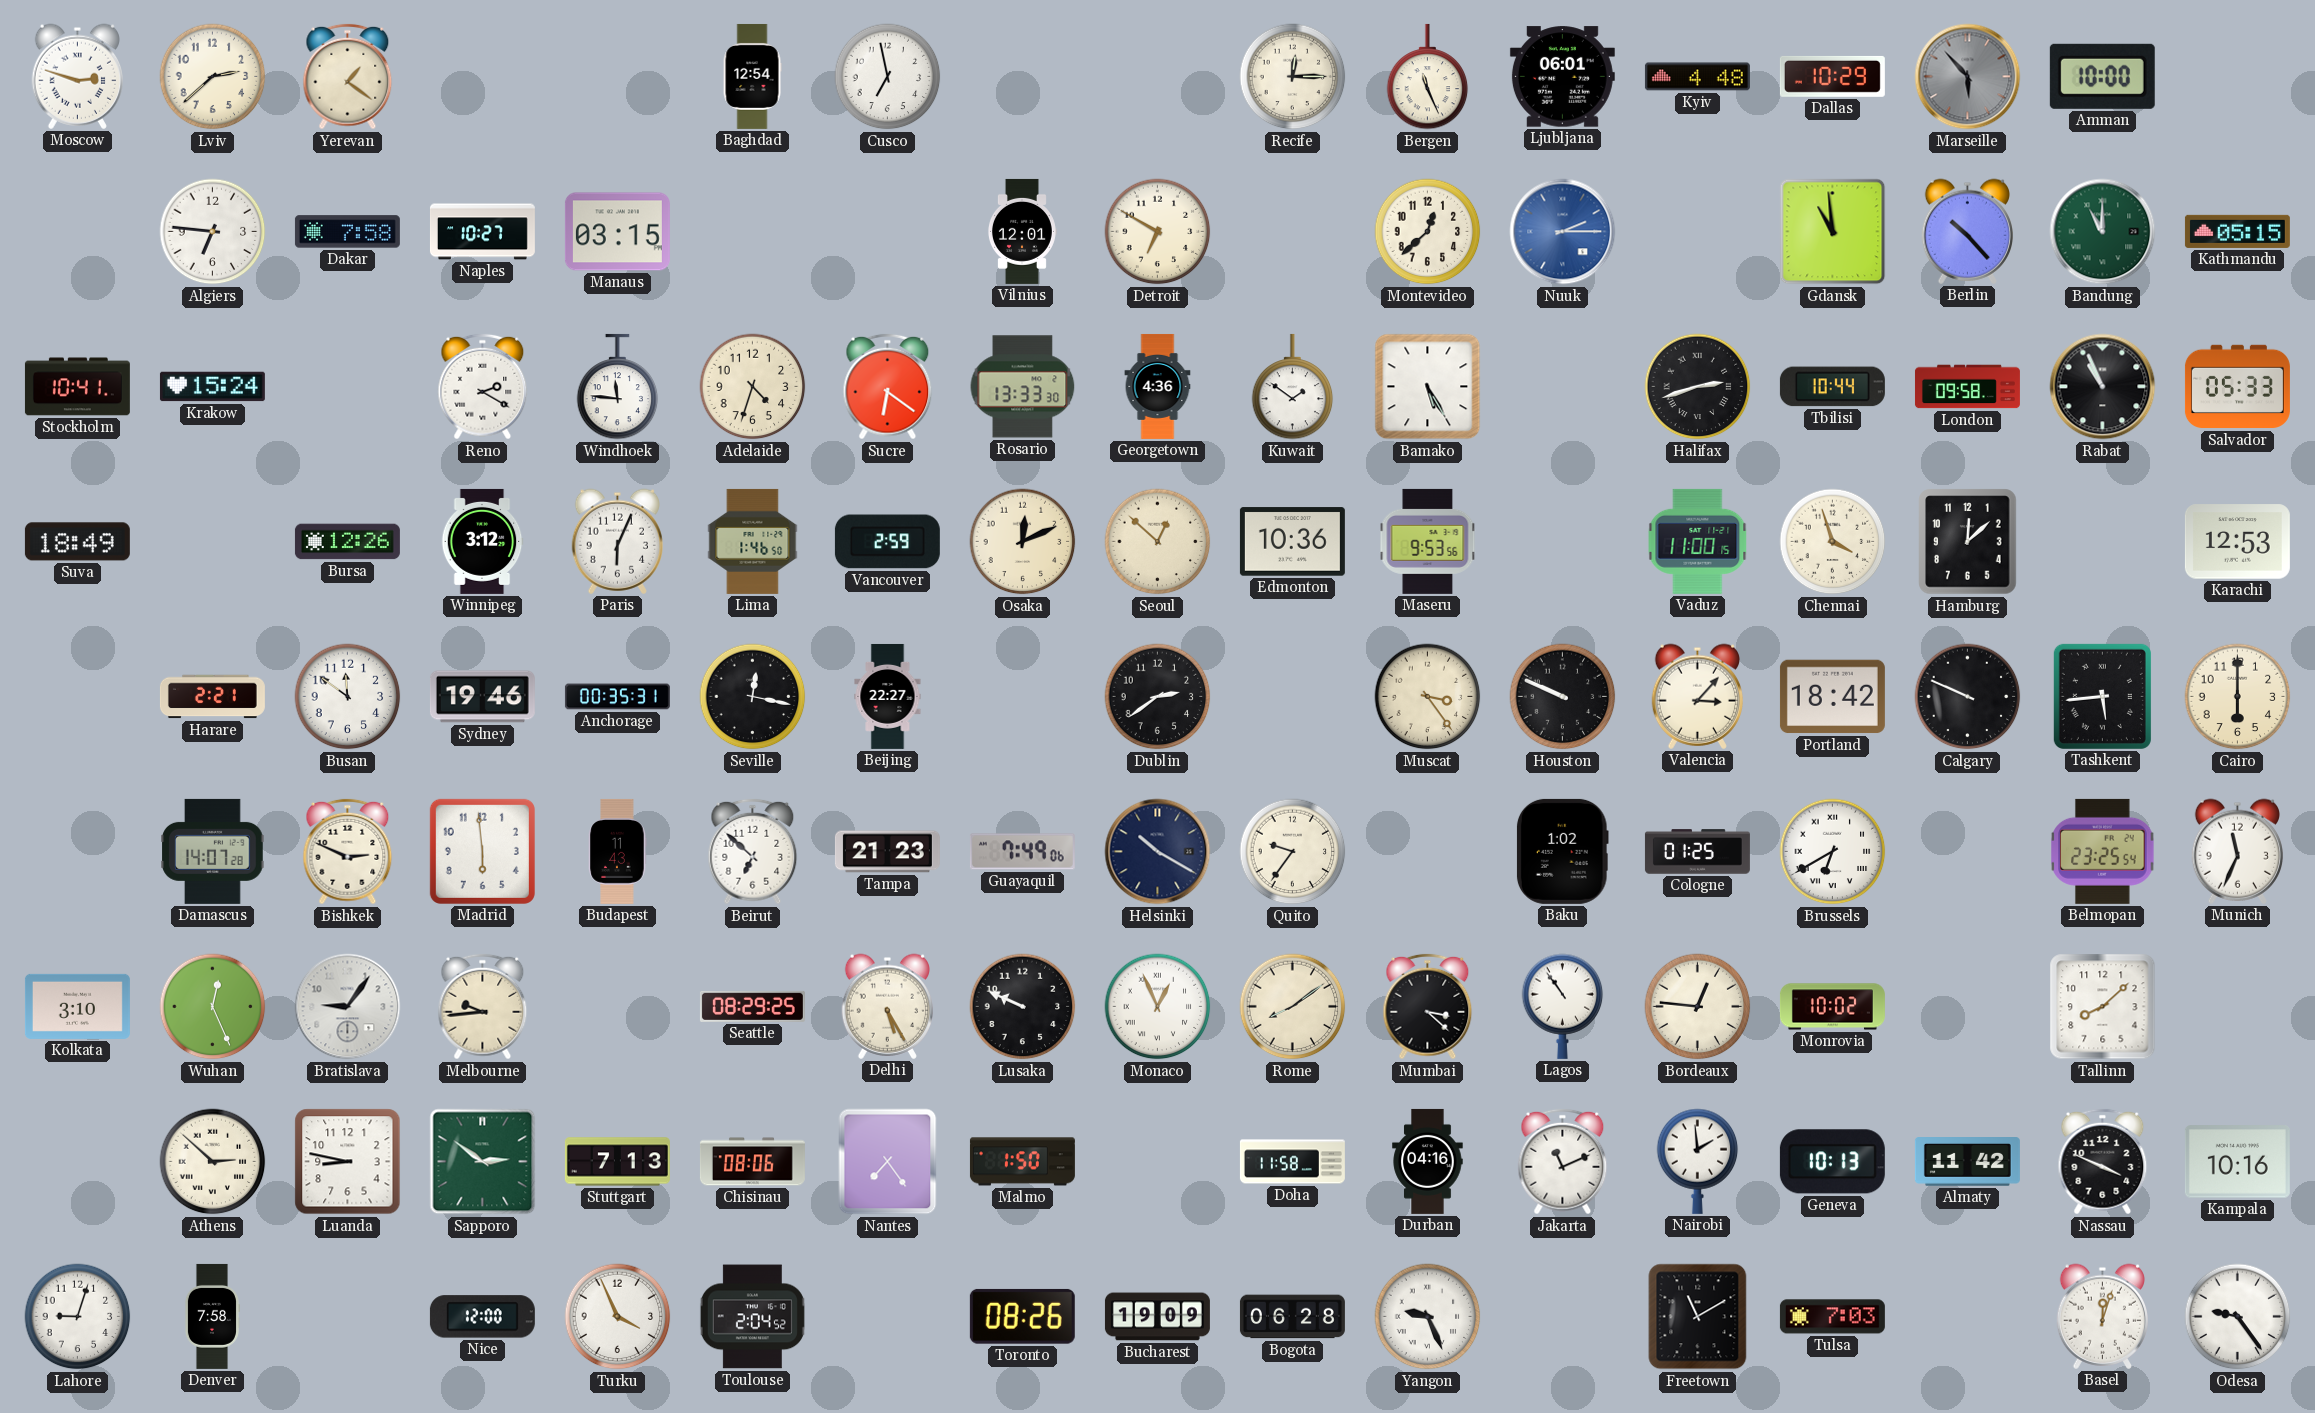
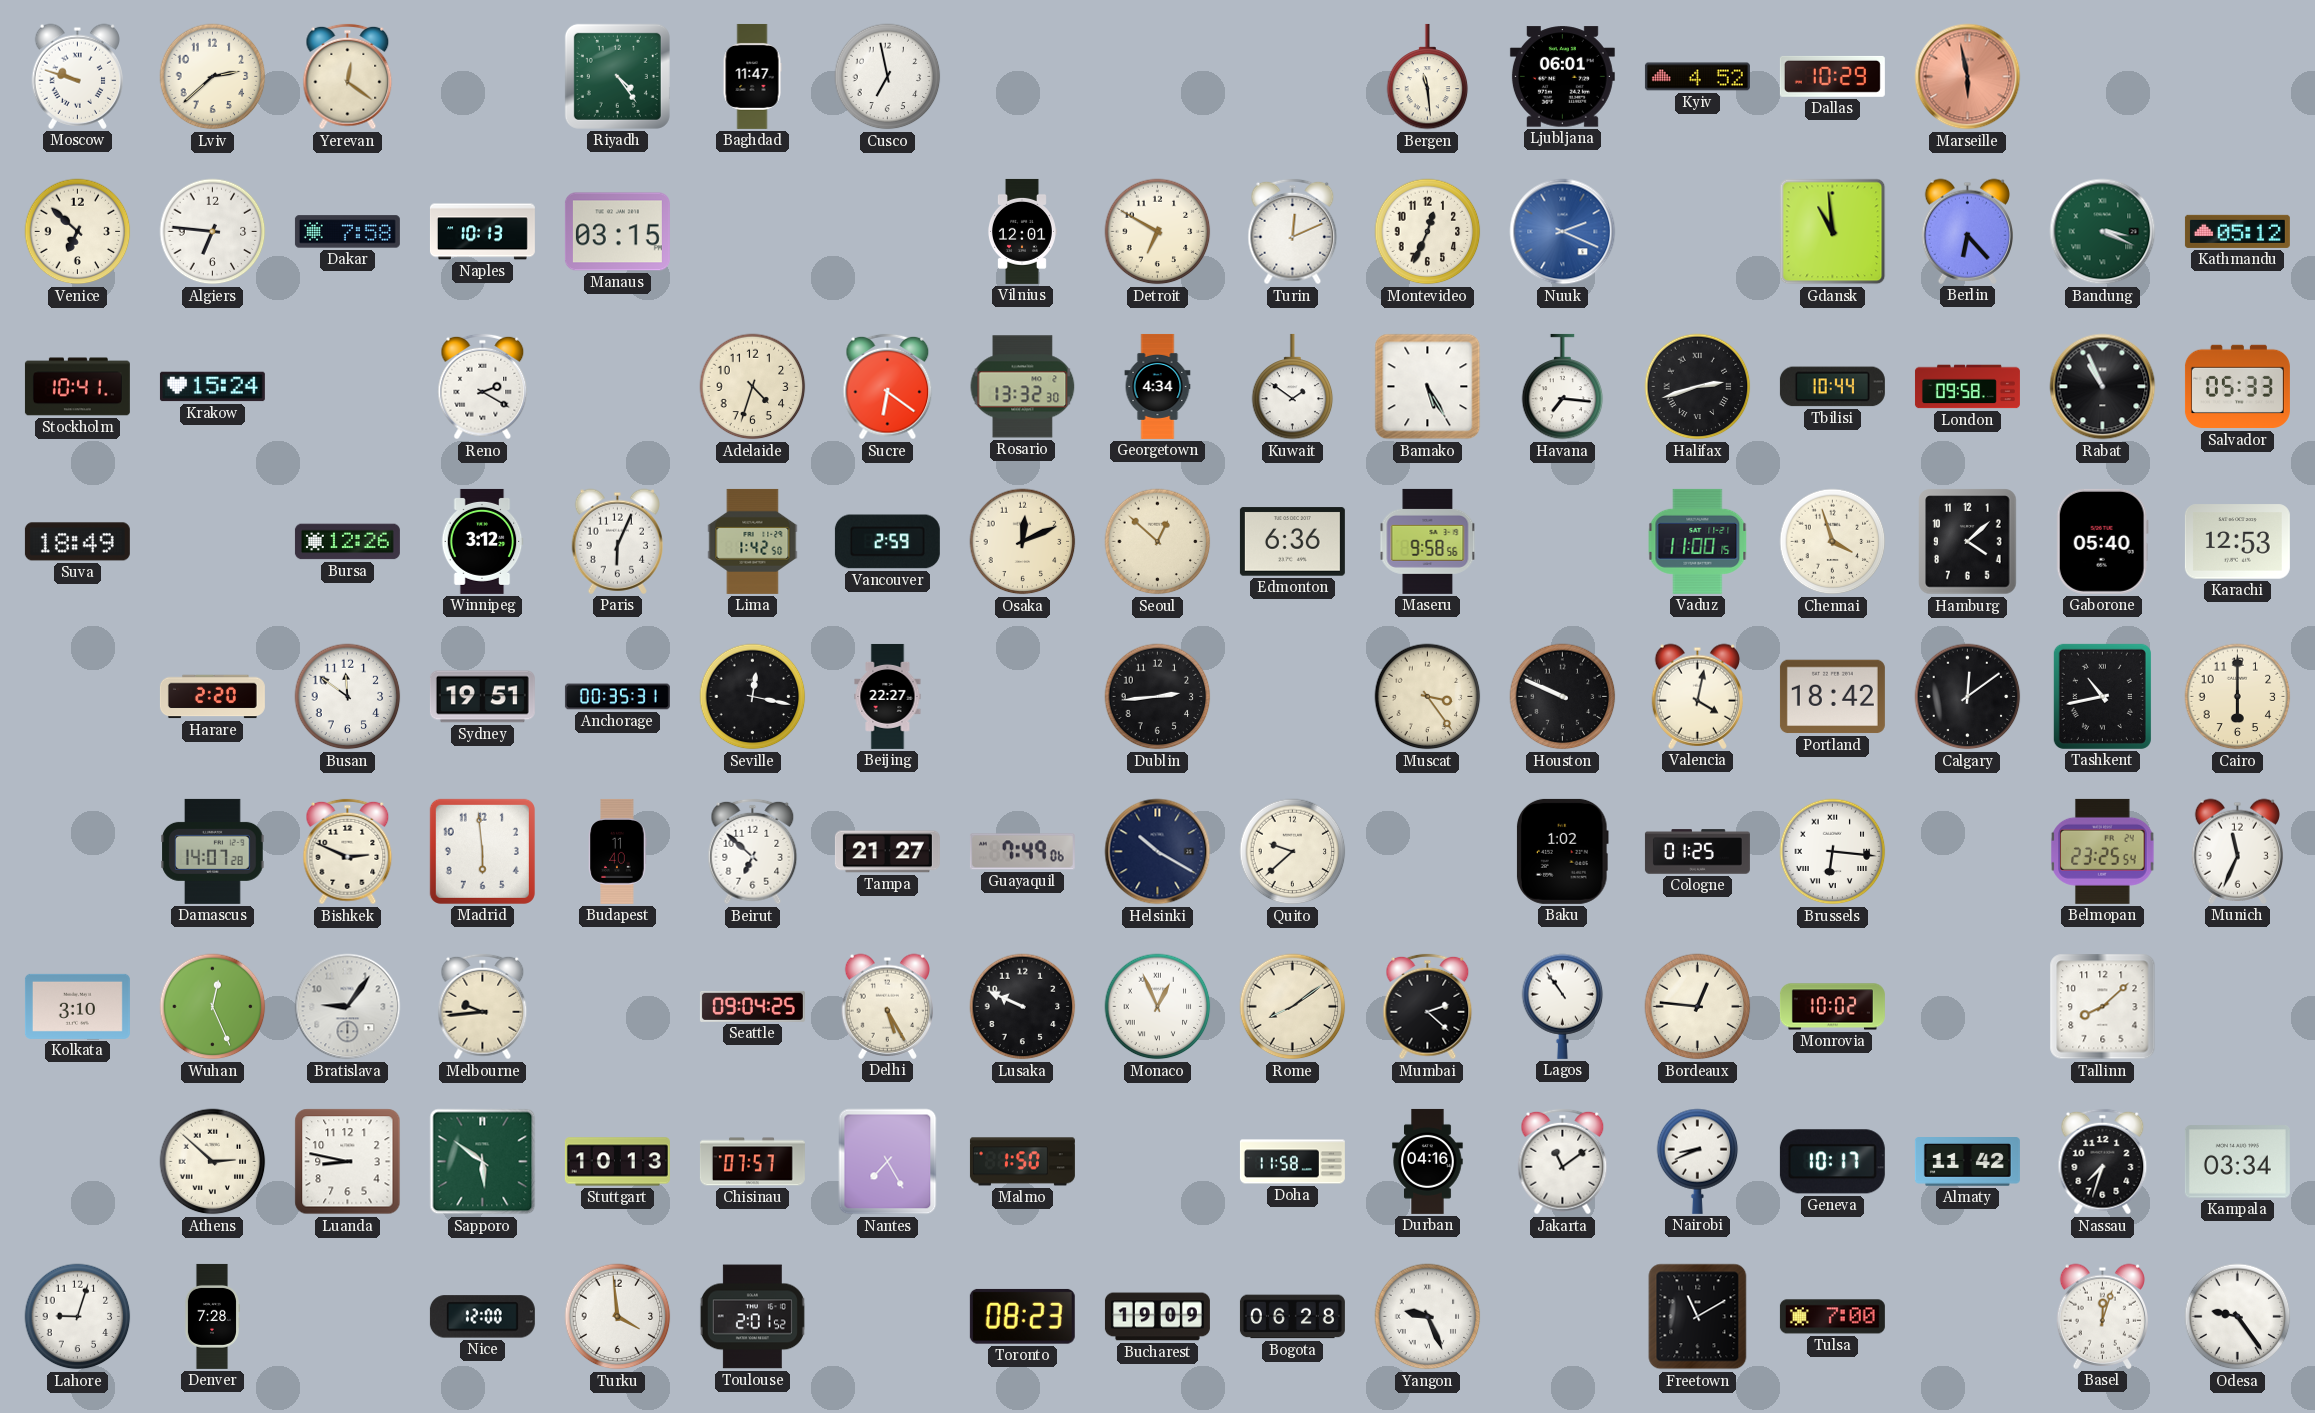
Moscow: 2:48 -> 9:48
Yerevan: 1:21 -> 12:21
Riyadh: none -> 4:24
Baghdad: 12:54 -> 11:47
Recife: 12:15 -> none
Bergen: 11:26 -> 11:29
Kyiv: 4:48 -> 4:52
Marseille: 5:53 -> 5:58
Marseille dial: grey -> salmon
Amman: 10:00 -> none
Venice: none -> 6:52
Naples: 10:27 -> 10:13
Turin: none -> 12:11
Montevideo: 12:38 -> 12:34
Nuuk: 2:15 -> 2:19
Berlin: 10:23 -> 6:23
Bandung: 11:00 -> 3:19
Kathmandu: 05:15 -> 05:12
Windhoek: 11:46 -> none
Rosario: 13:33 -> 13:32
Georgetown: 4:36 -> 4:34
Havana: none -> 7:16
Lima: 1:46 -> 1:42
Edmonton: 10:36 -> 6:36
Maseru: 9:53 -> 9:58
Hamburg: 12:08 -> 4:08
Gaborone: none -> 05:40
Harare: 2:21 -> 2:20
Sydney: 19:46 -> 19:51
Dublin: 2:39 -> 2:44
Valencia: 3:07 -> 4:02
Calgary: 9:49 -> 12:09
Tashkent: 5:44 -> 10:43
Budapest: 11:43 -> 11:40
Tampa: 21:23 -> 21:27
Quito: 9:36 -> 9:38
Brussels: 6:40 -> 6:16
Seattle: 08:29 -> 09:04
Mumbai: 3:22 -> 2:22
Sapporo: 2:51 -> 5:51
Stuttgart: 7:13 -> 10:13
Chisinau: 08:06 -> 07:57
Nantes: 7:24 -> 7:25
Jakarta: 11:11 -> 11:09
Nairobi: 1:59 -> 8:41
Geneva: 10:13 -> 10:17
Nassau: 3:49 -> 7:33
Kampala: 10:16 -> 03:34
Denver: 7:58 -> 7:28
Turku: 3:56 -> 3:59
Toulouse: 2:04 -> 2:01
Toronto: 08:26 -> 08:23
Tulsa: 7:03 -> 7:00
